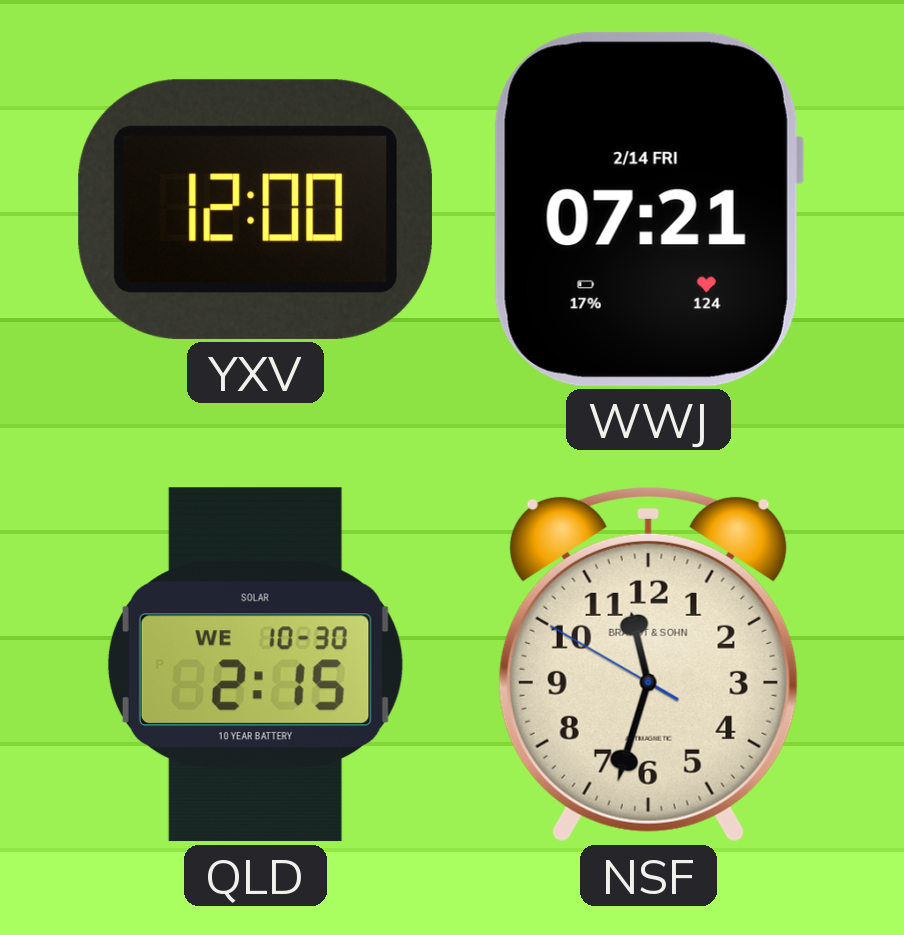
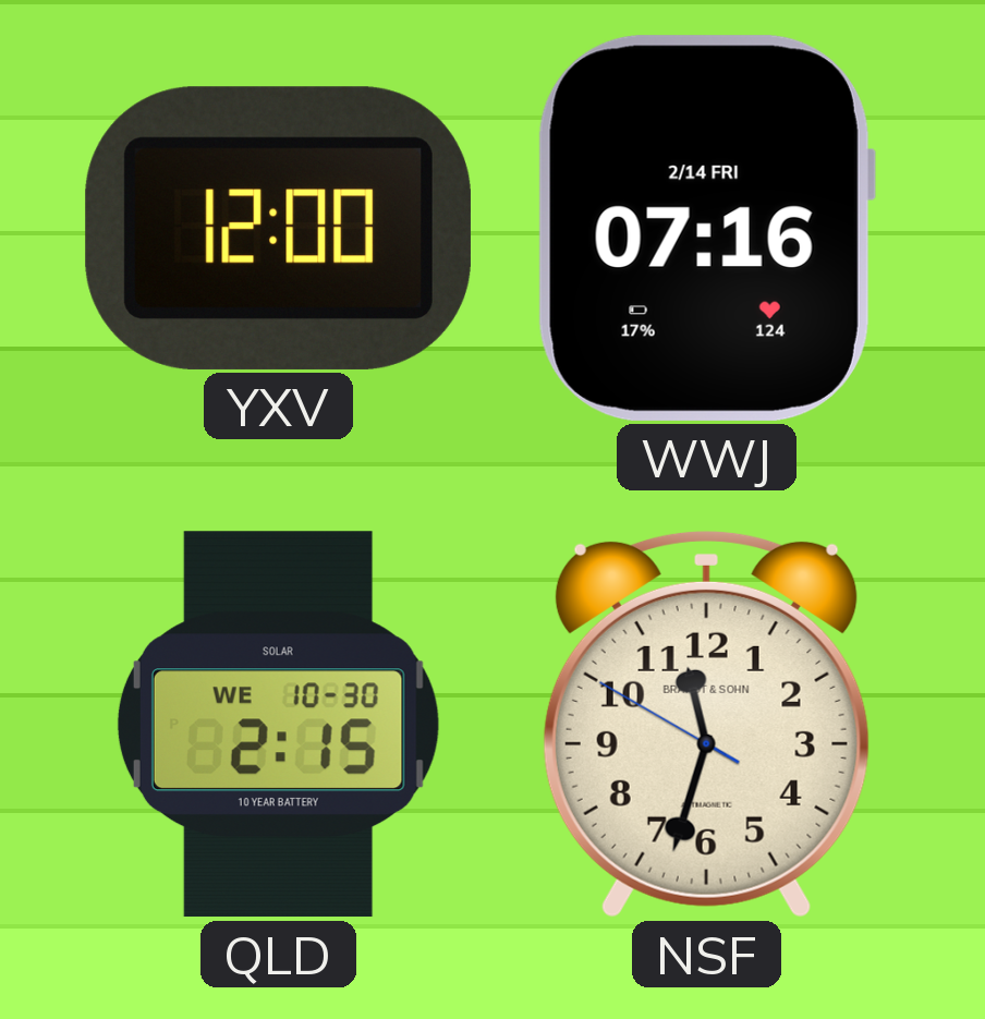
WWJ: 07:21 -> 07:16
